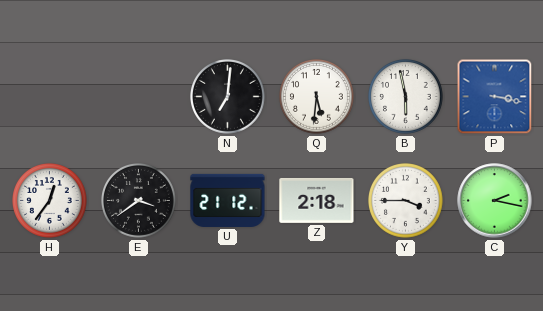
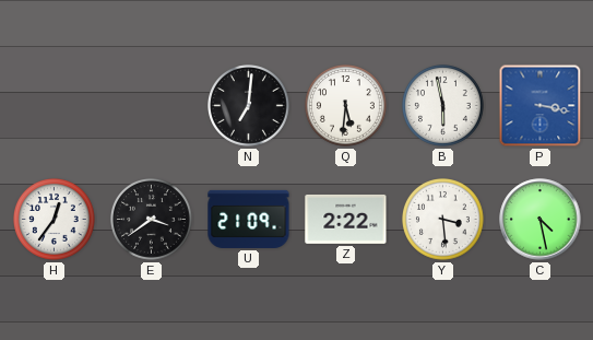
U: 21:12 -> 21:09
Z: 2:18 -> 2:22
Y: 3:45 -> 3:29
C: 2:17 -> 4:28
